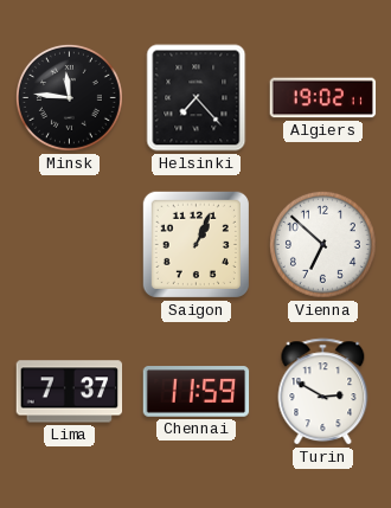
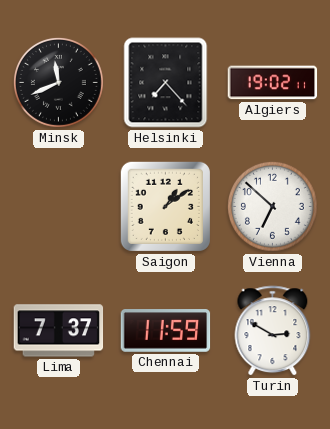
Minsk: 11:46 -> 11:41
Saigon: 1:04 -> 1:09
